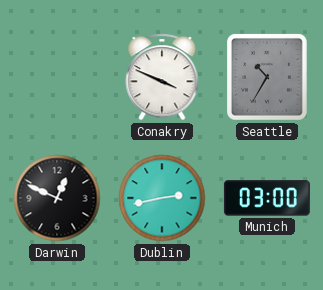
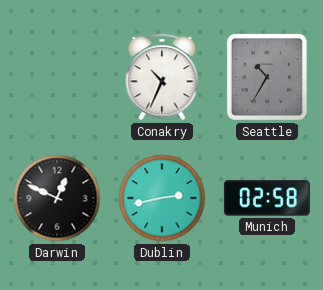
Conakry: 3:49 -> 10:34
Munich: 03:00 -> 02:58
